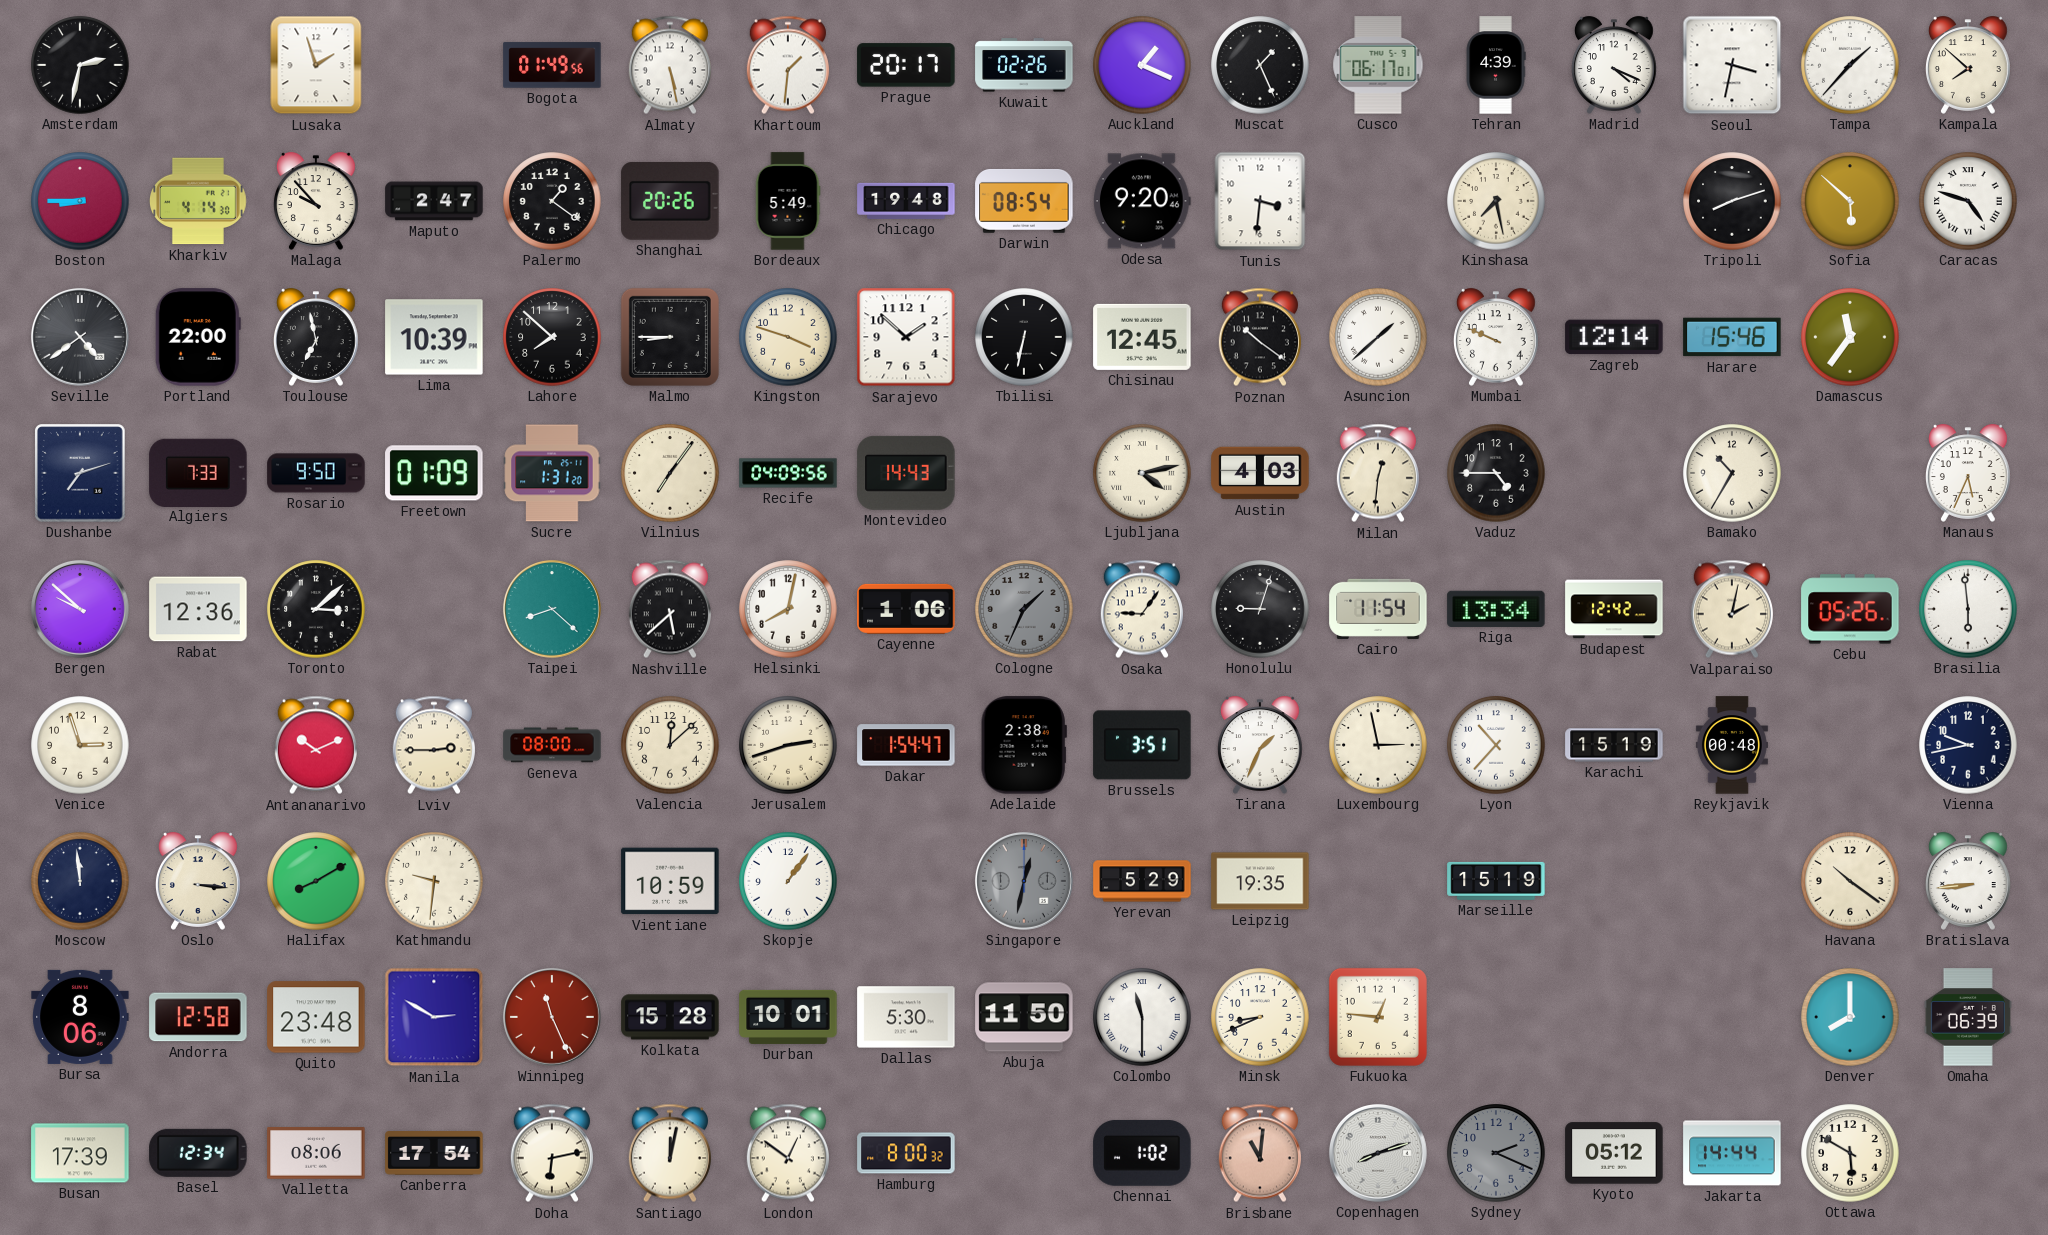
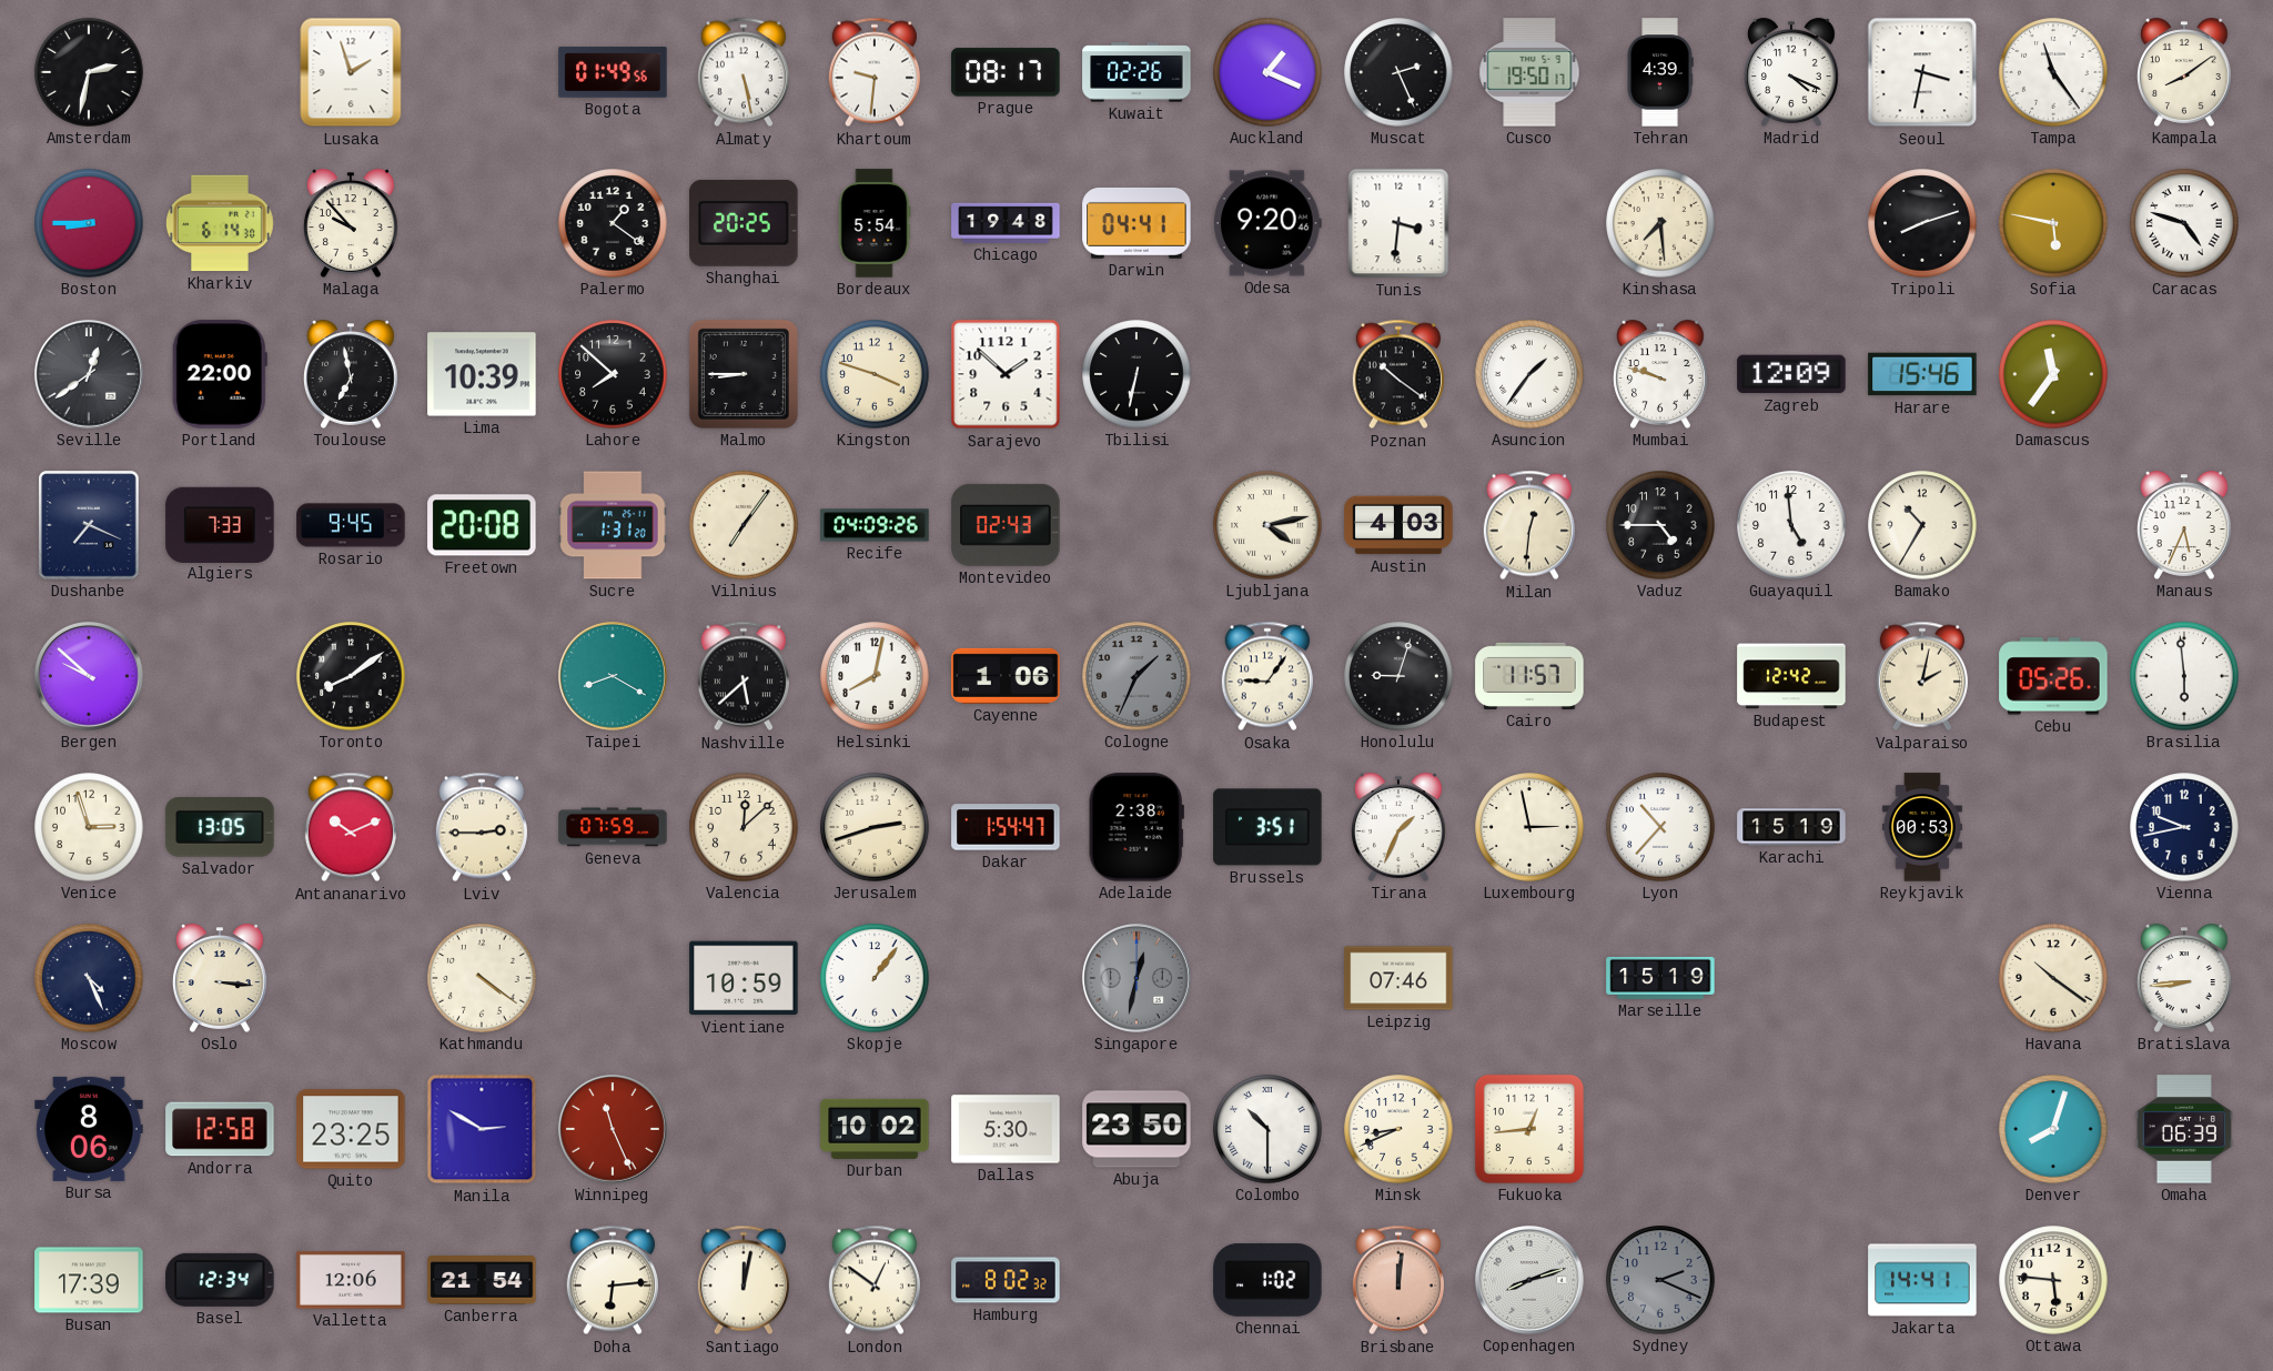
Khartoum: 1:31 -> 9:31
Prague: 20:17 -> 08:17
Muscat: 1:26 -> 2:26
Cusco: 06:17 -> 19:50
Tampa: 1:37 -> 11:24
Kampala: 7:52 -> 8:09
Kharkiv: 4:14 -> 6:14
Maputo: 2:47 -> none
Shanghai: 20:26 -> 20:25
Bordeaux: 5:49 -> 5:54
Darwin: 08:54 -> 04:41
Kinshasa: 7:28 -> 7:29
Sofia: 5:52 -> 5:47
Seville: 4:39 -> 12:39
Chisinau: 12:45 -> none
Asuncion: 1:38 -> 1:36
Mumbai: 9:49 -> 9:48
Zagreb: 12:14 -> 12:09
Dushanbe: 7:12 -> 7:19
Rosario: 9:50 -> 9:45
Freetown: 01:09 -> 20:08
Recife: 04:09:56 -> 04:09:26
Montevideo: 14:43 -> 02:43
Guayaquil: none -> 4:59
Rabat: 12:36 -> none
Toronto: 3:08 -> 8:09
Taipei: 8:22 -> 8:20
Cairo: 11:54 -> 11:57
Riga: 13:34 -> none
Salvador: none -> 13:05
Geneva: 08:00 -> 07:59
Reykjavik: 00:48 -> 00:53
Moscow: 11:59 -> 4:26
Halifax: 8:10 -> none
Kathmandu: 9:31 -> 4:21
Yerevan: 5:29 -> none
Leipzig: 19:35 -> 07:46
Quito: 23:48 -> 23:25
Kolkata: 15:28 -> none
Durban: 10:01 -> 10:02
Abuja: 11:50 -> 23:50
Colombo: 11:30 -> 10:30
Fukuoka: 12:46 -> 12:44
Denver: 8:00 -> 8:03
Valletta: 08:06 -> 12:06
Canberra: 17:54 -> 21:54
Doha: 6:13 -> 6:14
Hamburg: 8:00 -> 8:02
Brisbane: 11:01 -> 12:01
Kyoto: 05:12 -> none
Jakarta: 14:44 -> 14:41
Ottawa: 5:50 -> 5:46
